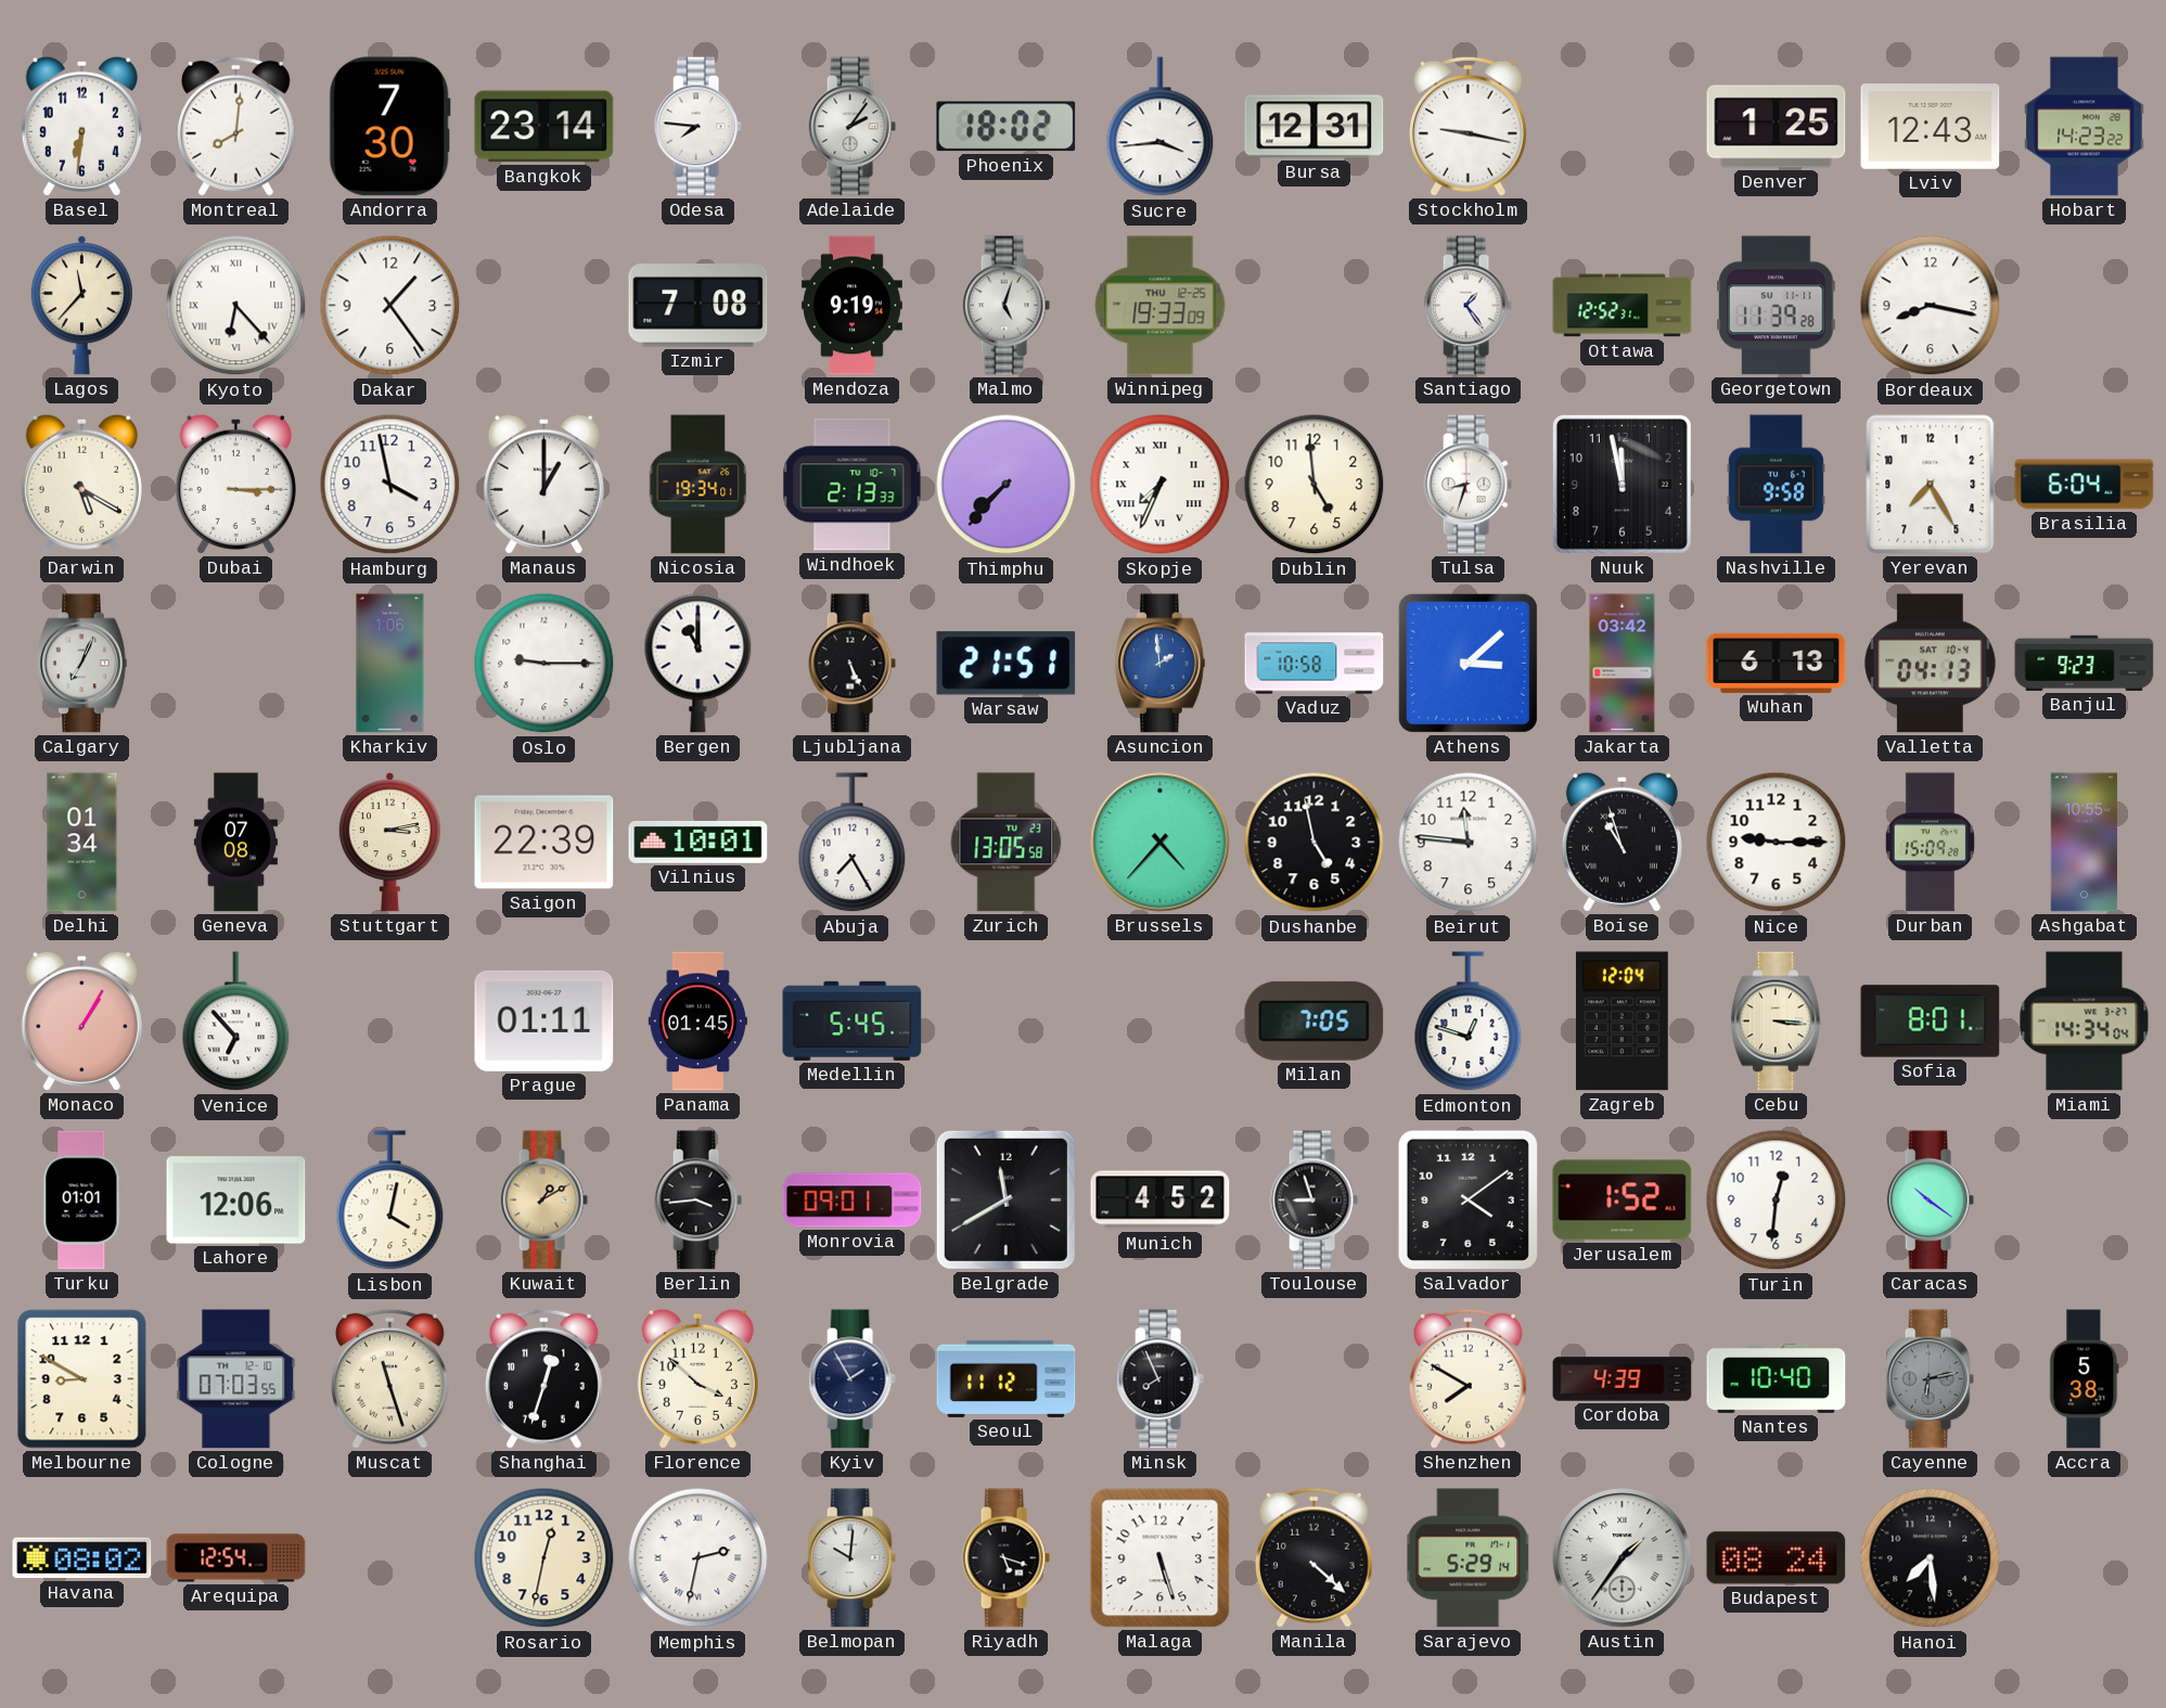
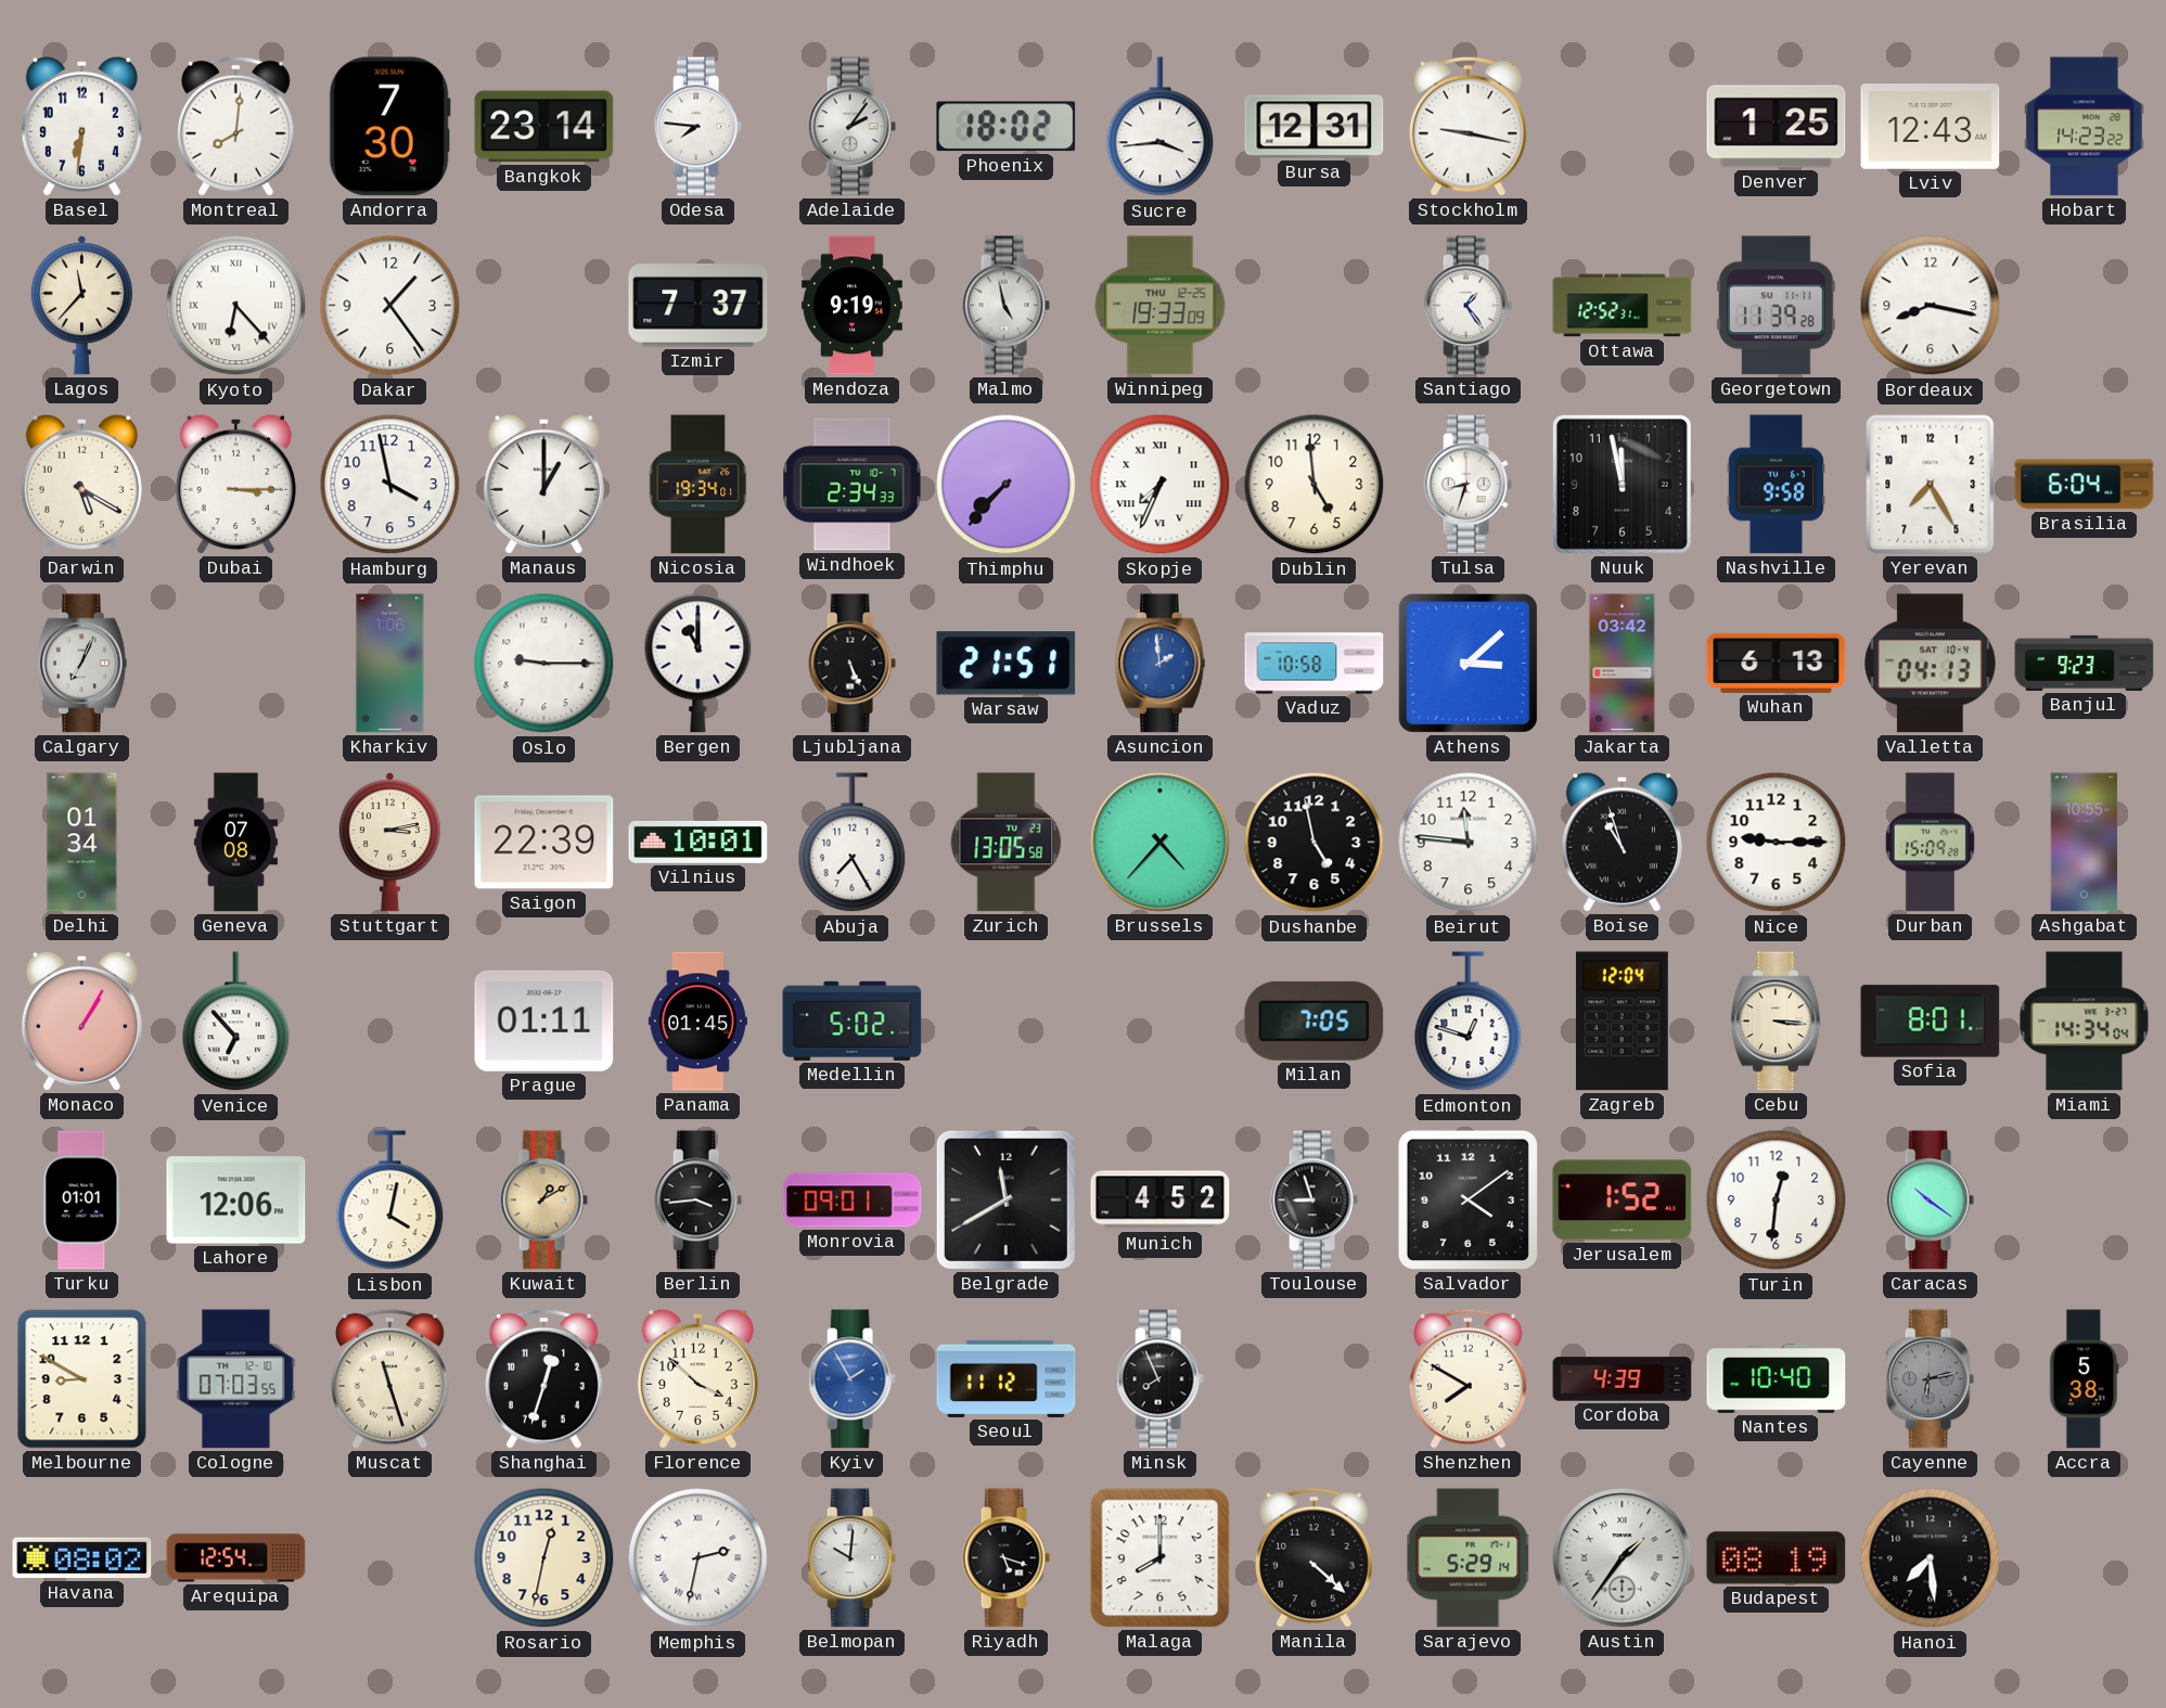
Izmir: 7:08 -> 7:37
Malmo: 5:03 -> 4:58
Windhoek: 2:13 -> 2:34
Medellin: 5:45 -> 5:02
Kyiv dial: navy -> blue
Malaga: 5:27 -> 8:00
Budapest: 08:24 -> 08:19
